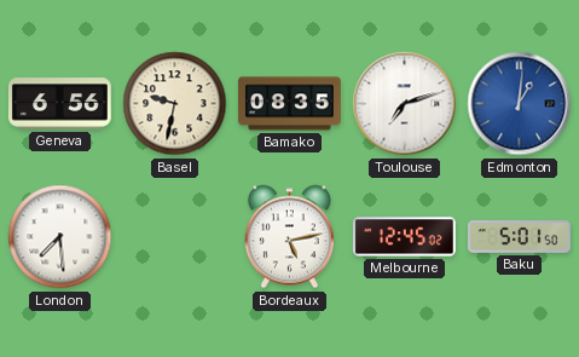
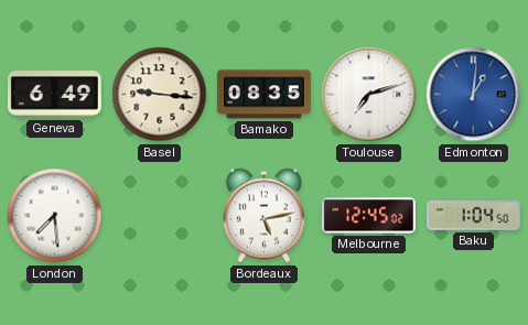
Geneva: 6:56 -> 6:49
Basel: 9:32 -> 9:16
Baku: 5:01 -> 1:04
